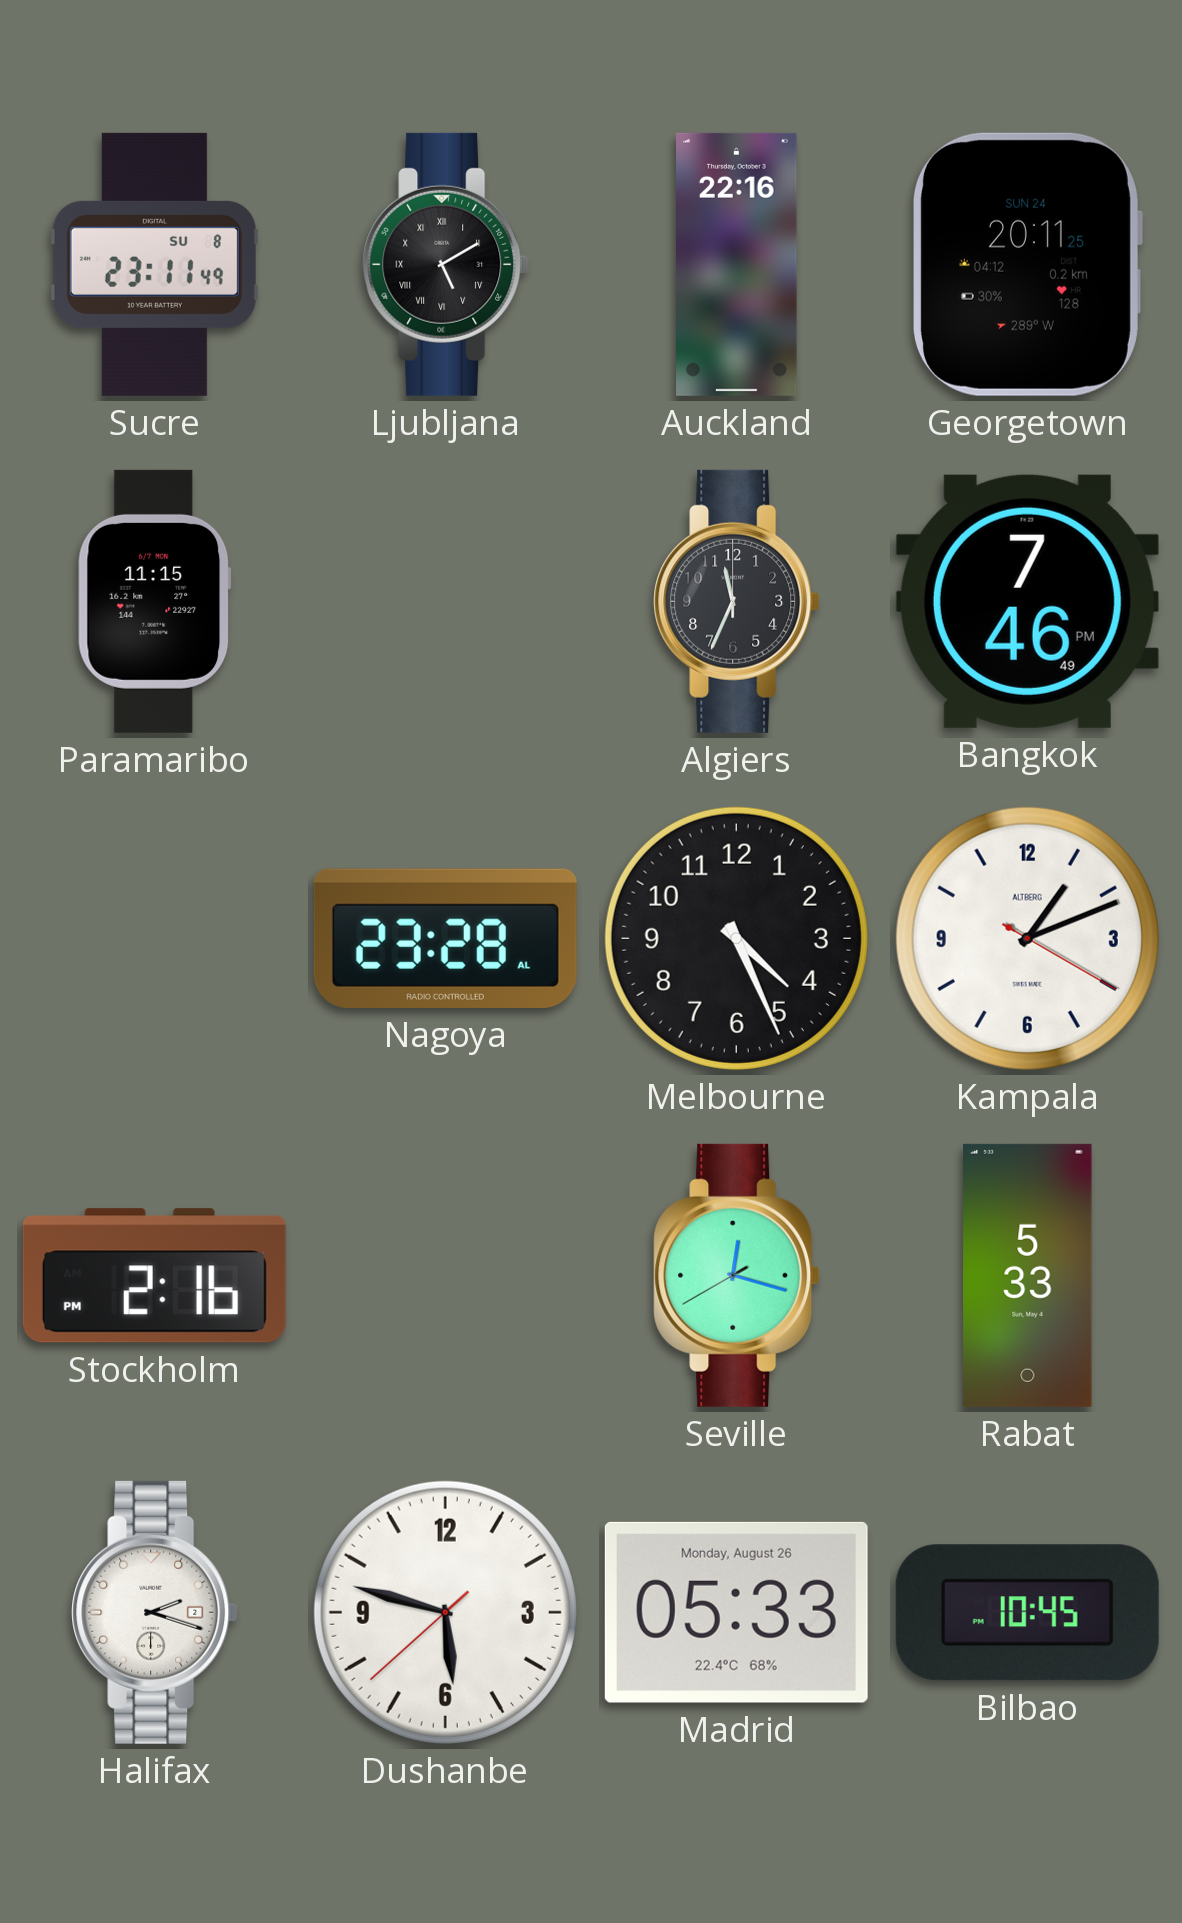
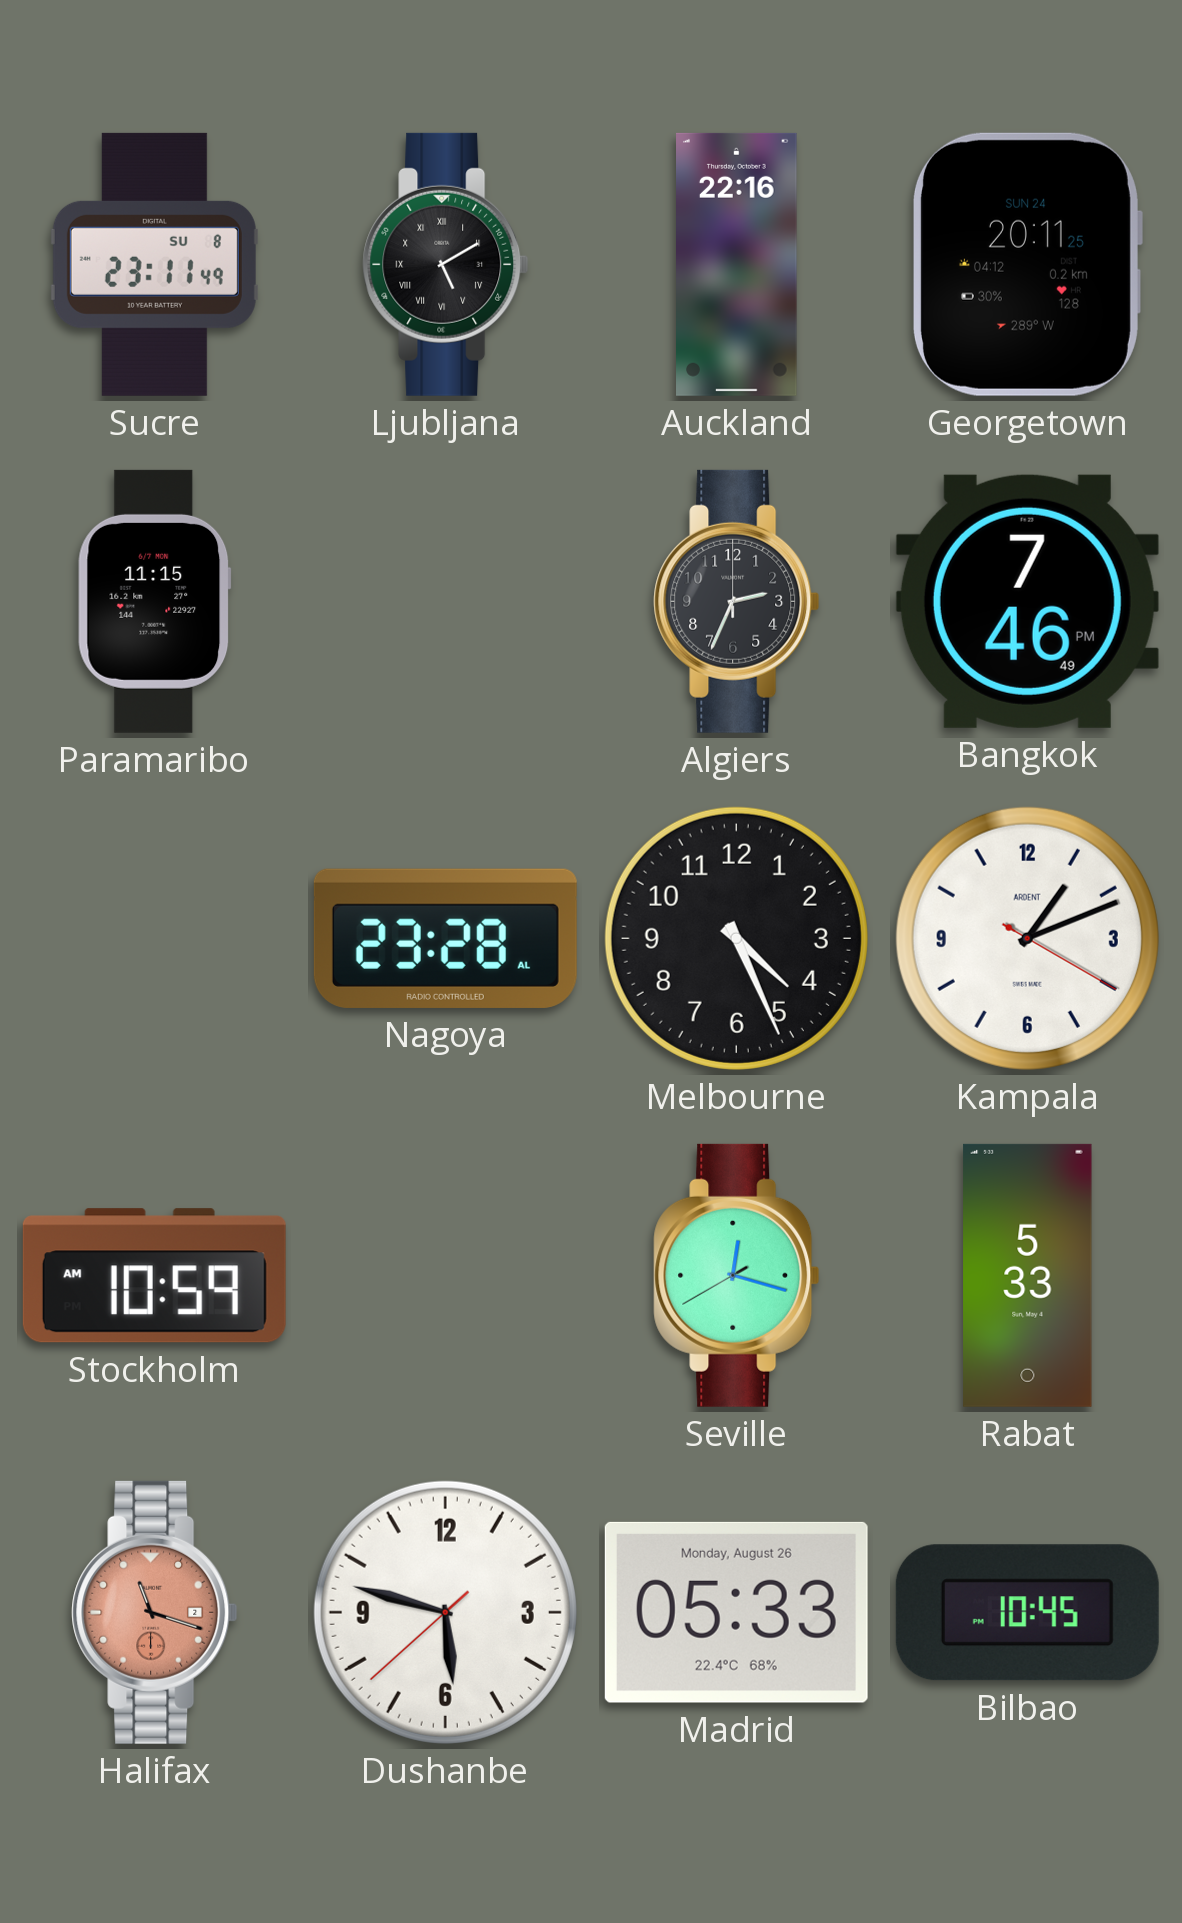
Algiers: 11:34 -> 2:34
Kampala brand: ALTBERG -> ARDENT
Stockholm: 2:16 -> 10:59
Halifax: 2:18 -> 11:18
Halifax dial: white -> salmon
